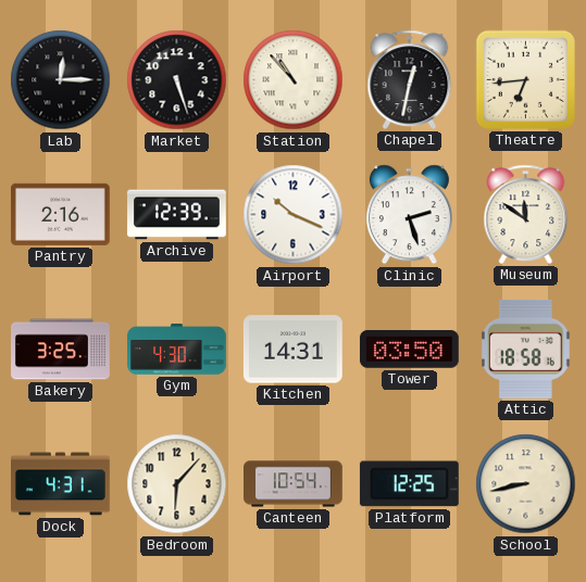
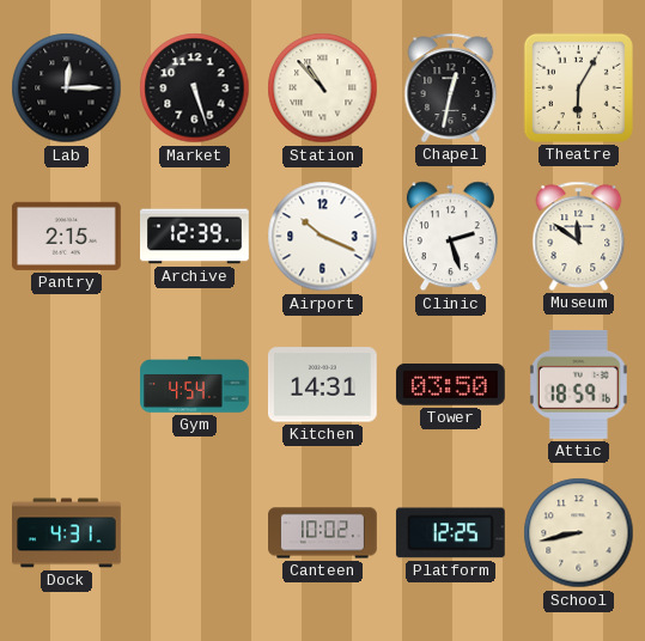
Theatre: 6:44 -> 6:05
Pantry: 2:16 -> 2:15
Bakery: 3:25 -> none
Gym: 4:30 -> 4:54
Attic: 18:58 -> 18:59
Bedroom: 6:07 -> none
Canteen: 10:54 -> 10:02
